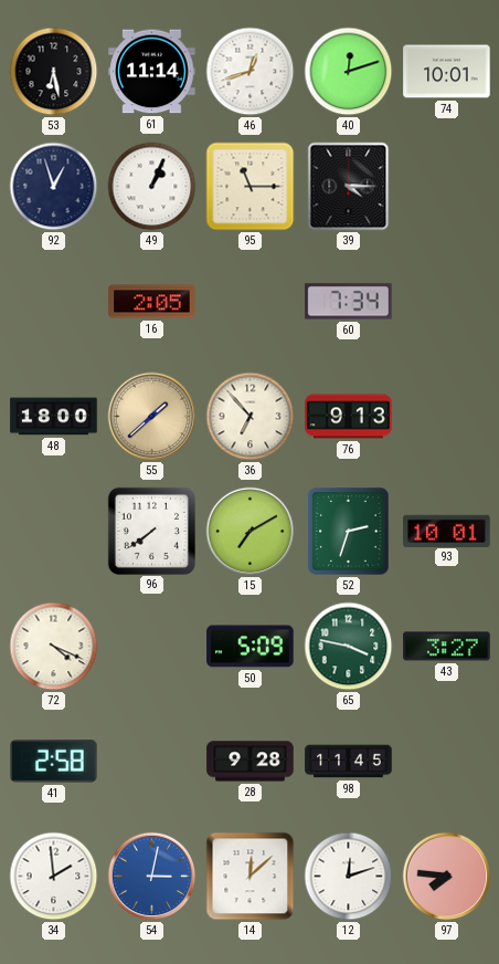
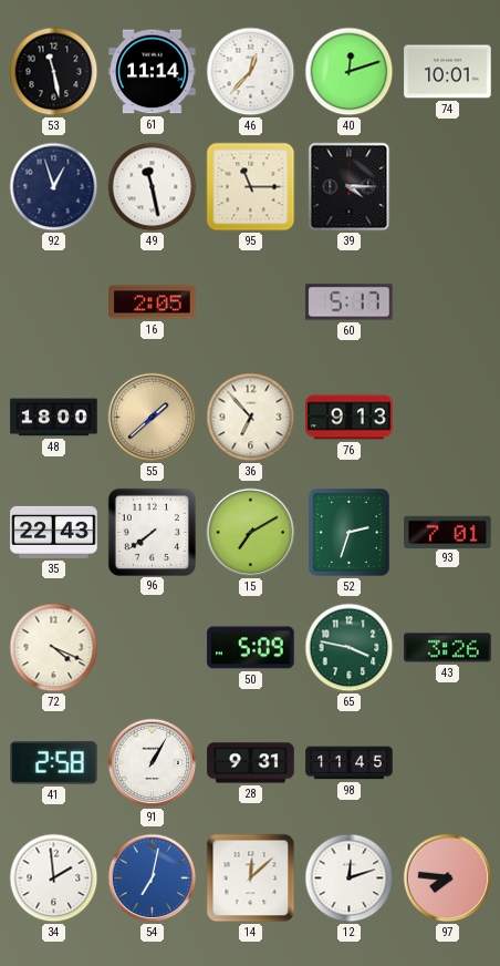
53: 6:28 -> 11:28
46: 12:42 -> 12:37
49: 1:04 -> 11:28
60: 7:34 -> 5:17
35: none -> 22:43
93: 10:01 -> 7:01
43: 3:27 -> 3:26
91: none -> 1:05
28: 9:28 -> 9:31
54: 3:02 -> 7:02
